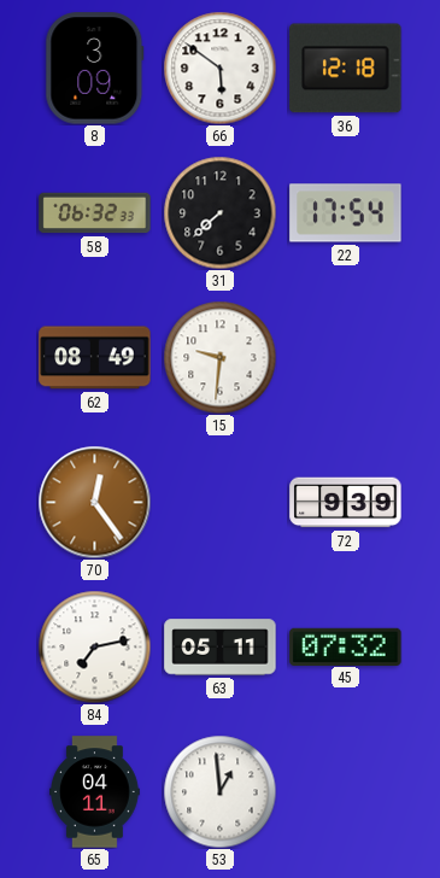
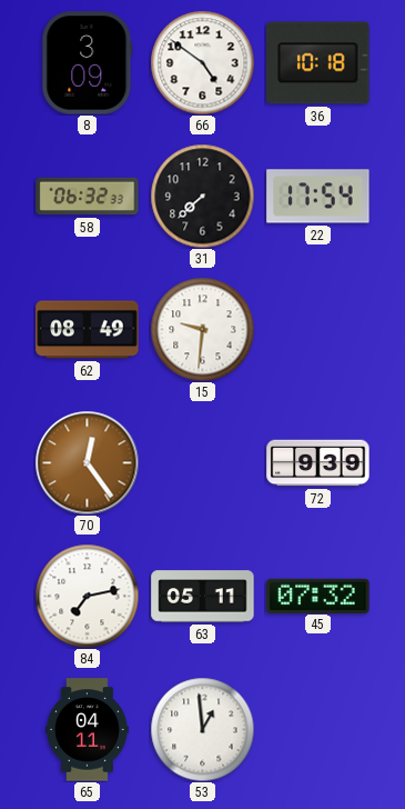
66: 5:51 -> 4:51
36: 12:18 -> 10:18
